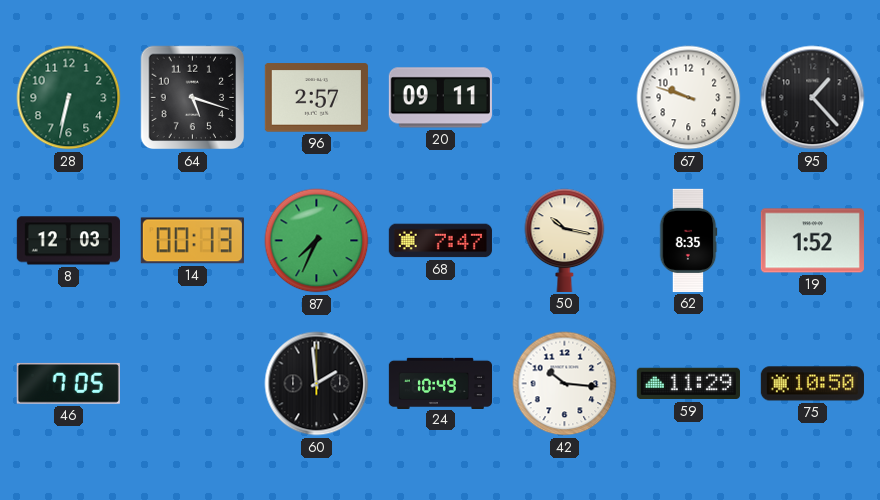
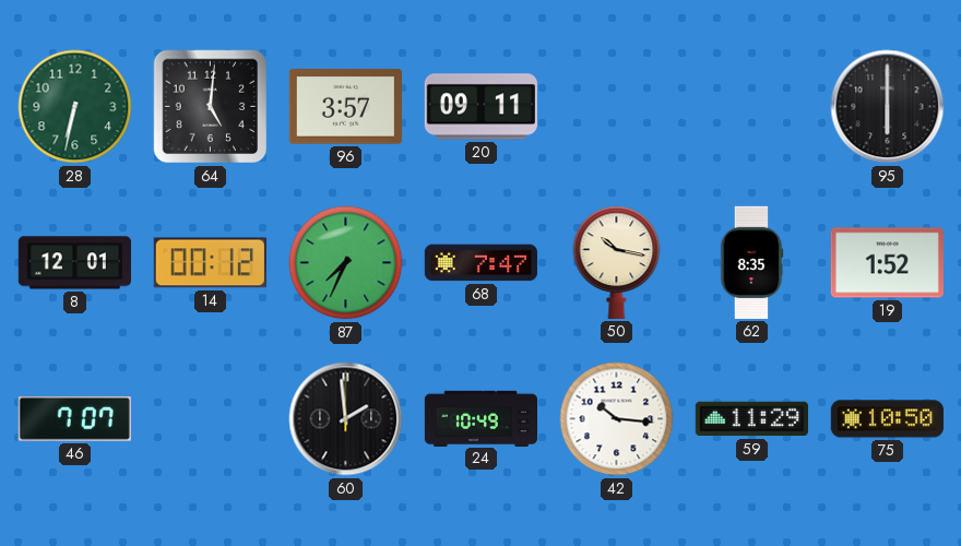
64: 5:18 -> 5:01
96: 2:57 -> 3:57
67: 9:48 -> none
95: 1:23 -> 6:00
8: 12:03 -> 12:01
14: 00:13 -> 00:12
46: 7:05 -> 7:07
